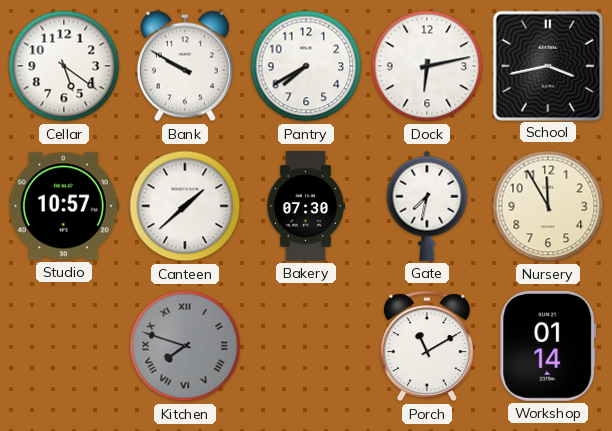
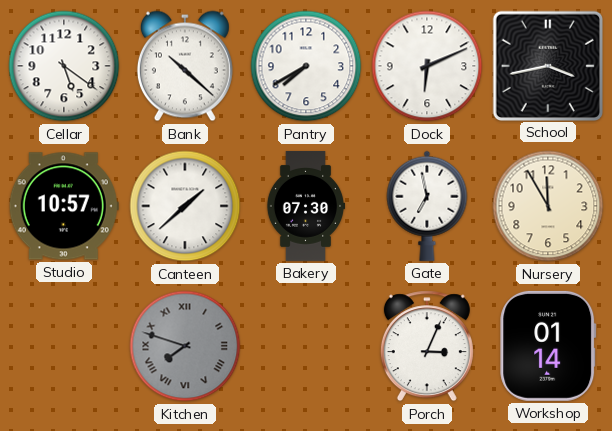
Bank: 9:50 -> 10:22
Dock: 6:13 -> 6:11
Gate: 7:32 -> 6:58
Porch: 11:10 -> 3:04
